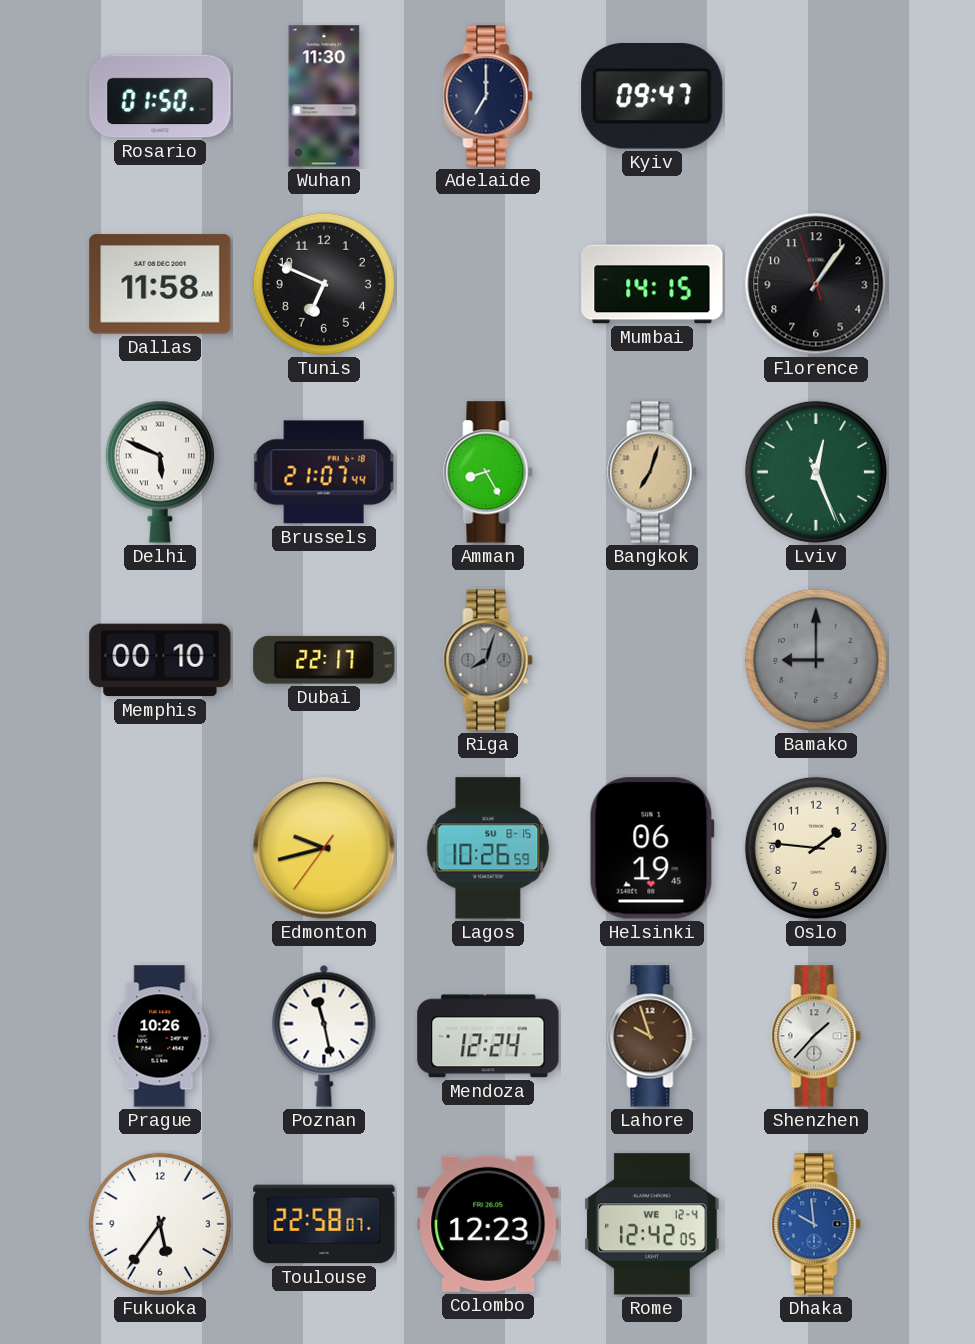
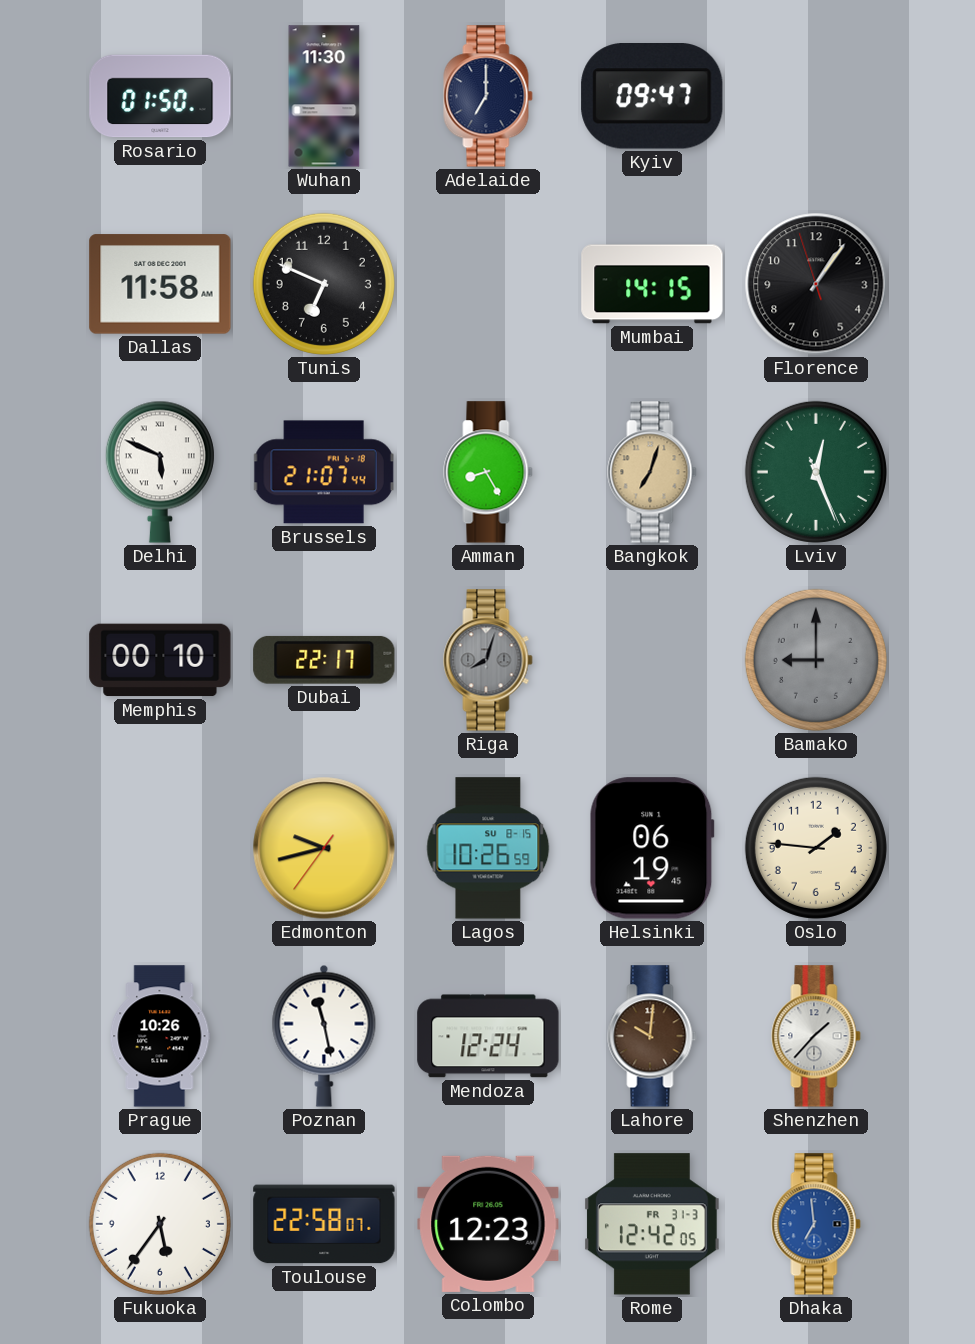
Lahore: 9:57 -> 10:01
Rome date: WE 12-4 -> FR 31-3
Dhaka: 9:59 -> 6:59
